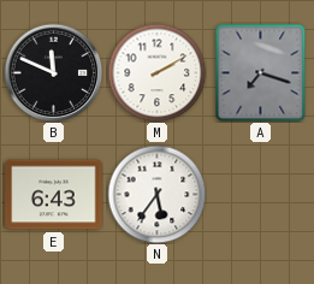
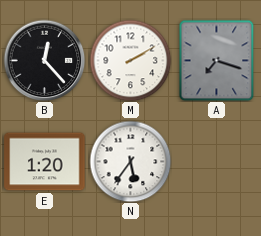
B: 11:49 -> 12:23
E: 6:43 -> 1:20
